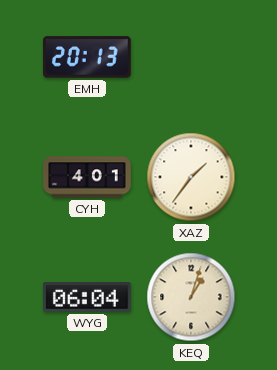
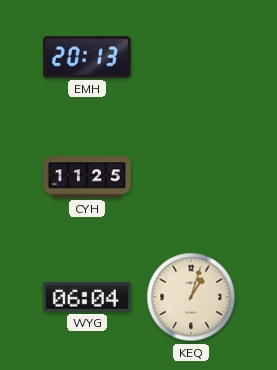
CYH: 4:01 -> 11:25
XAZ: 1:36 -> none
